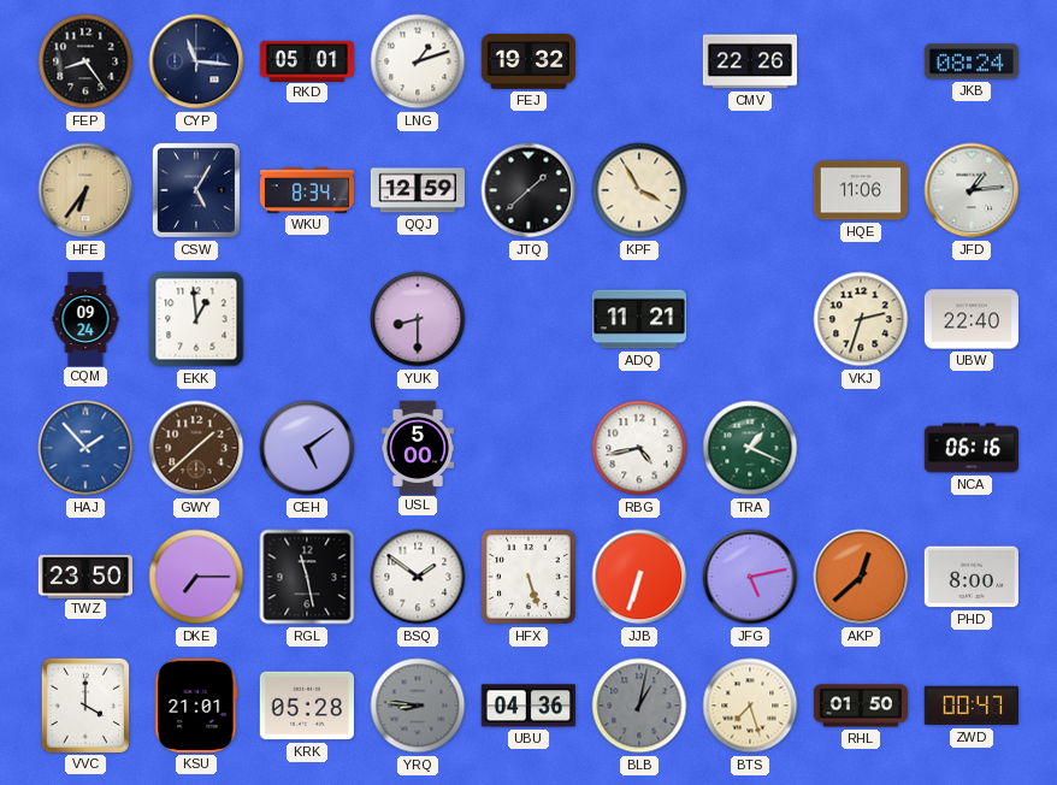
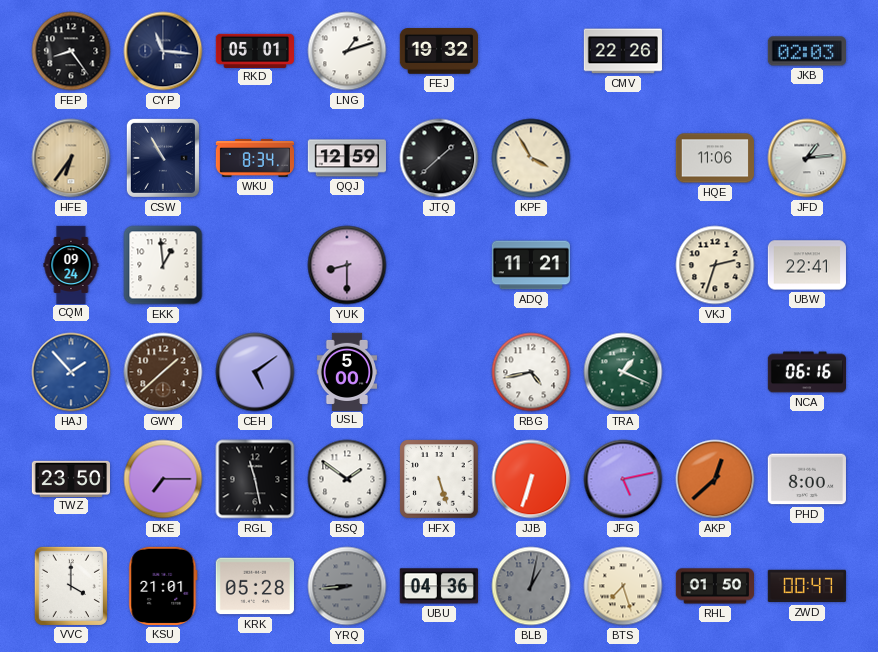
JKB: 08:24 -> 02:03
CSW: 5:05 -> 10:55
UBW: 22:40 -> 22:41
YRQ: 8:46 -> 8:44
